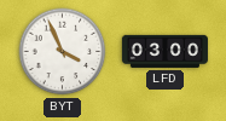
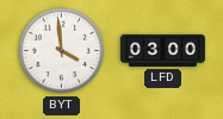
BYT: 3:56 -> 3:59
